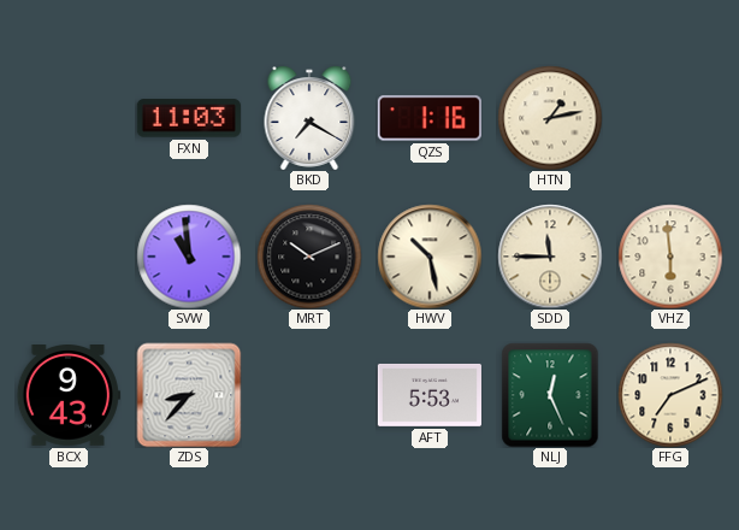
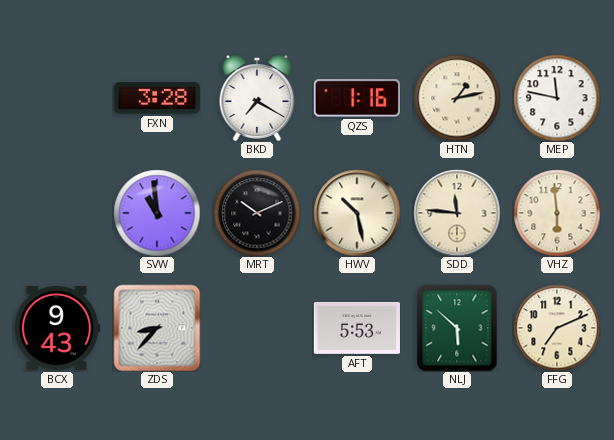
FXN: 11:03 -> 3:28
MEP: none -> 11:47
SDD: 11:45 -> 11:46
NLJ: 12:26 -> 5:52
